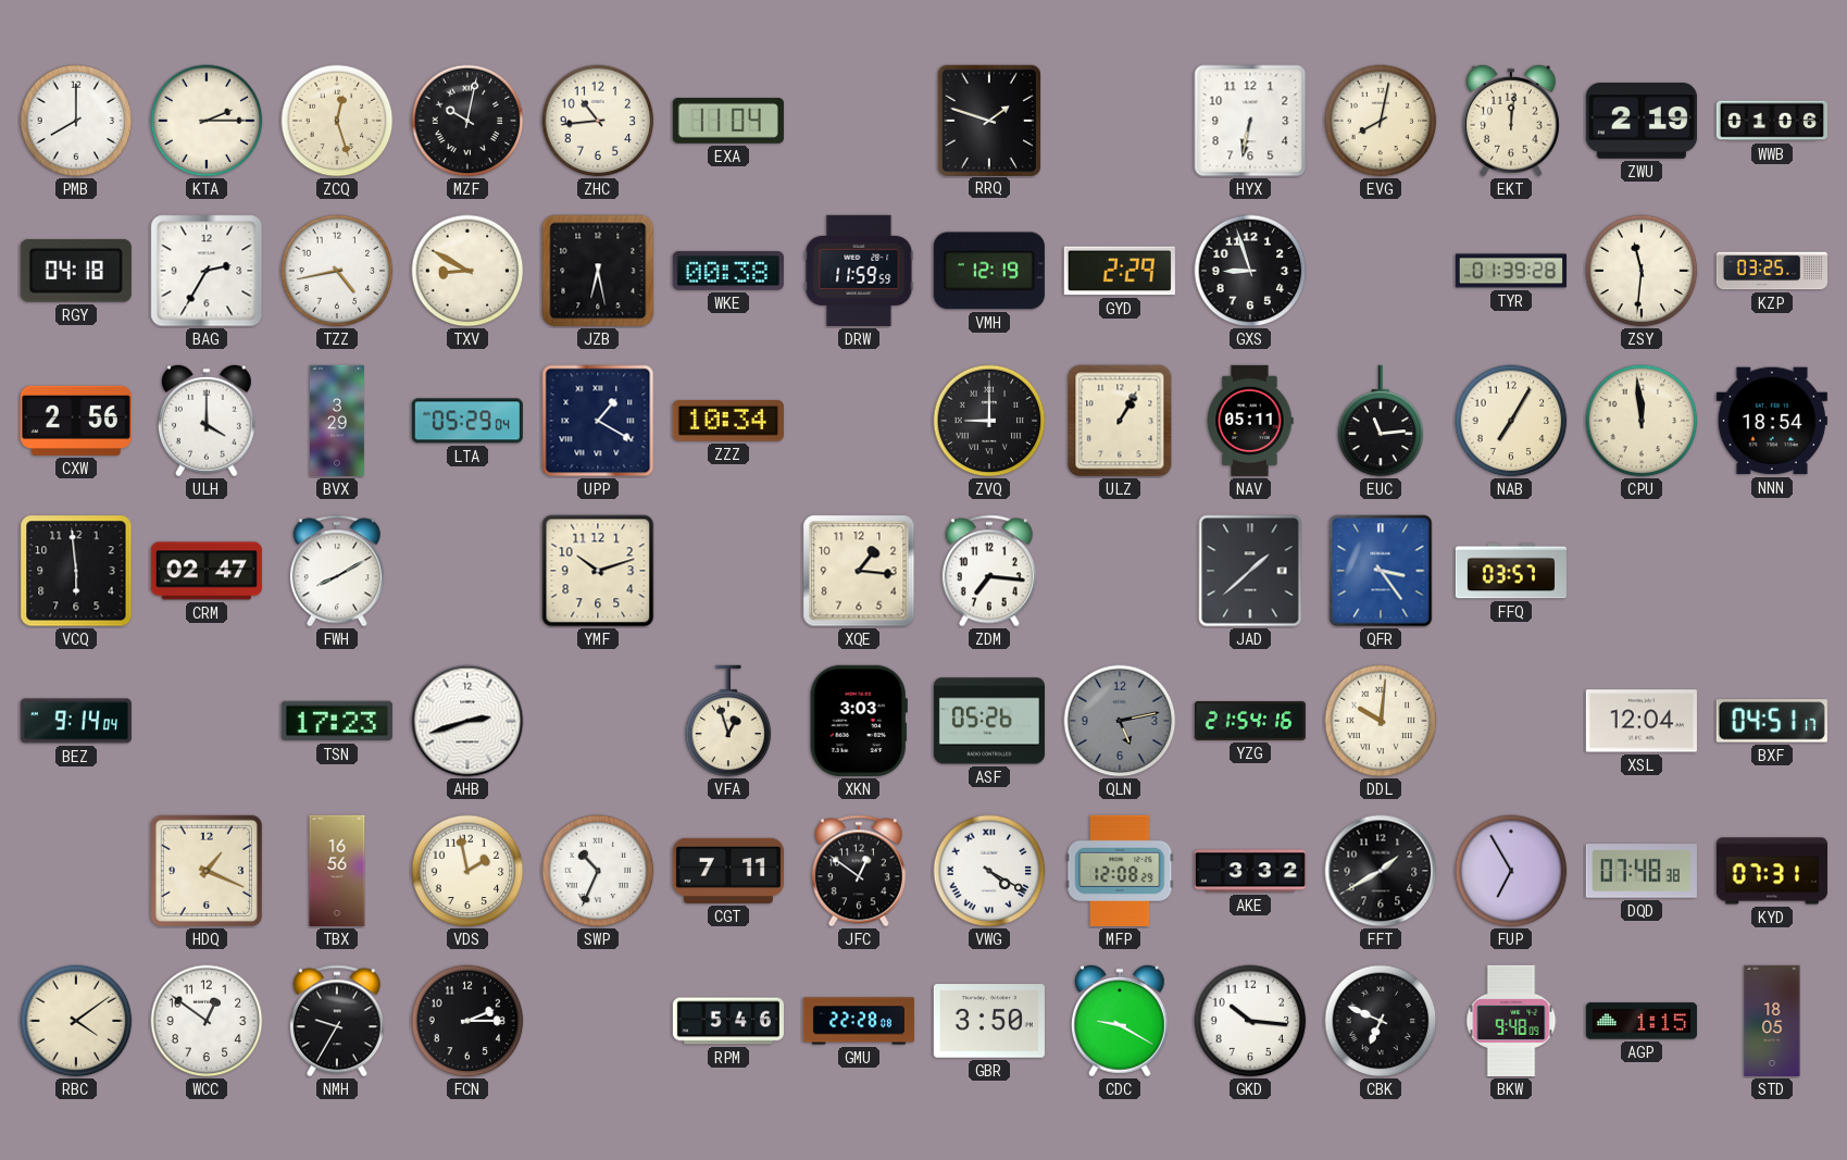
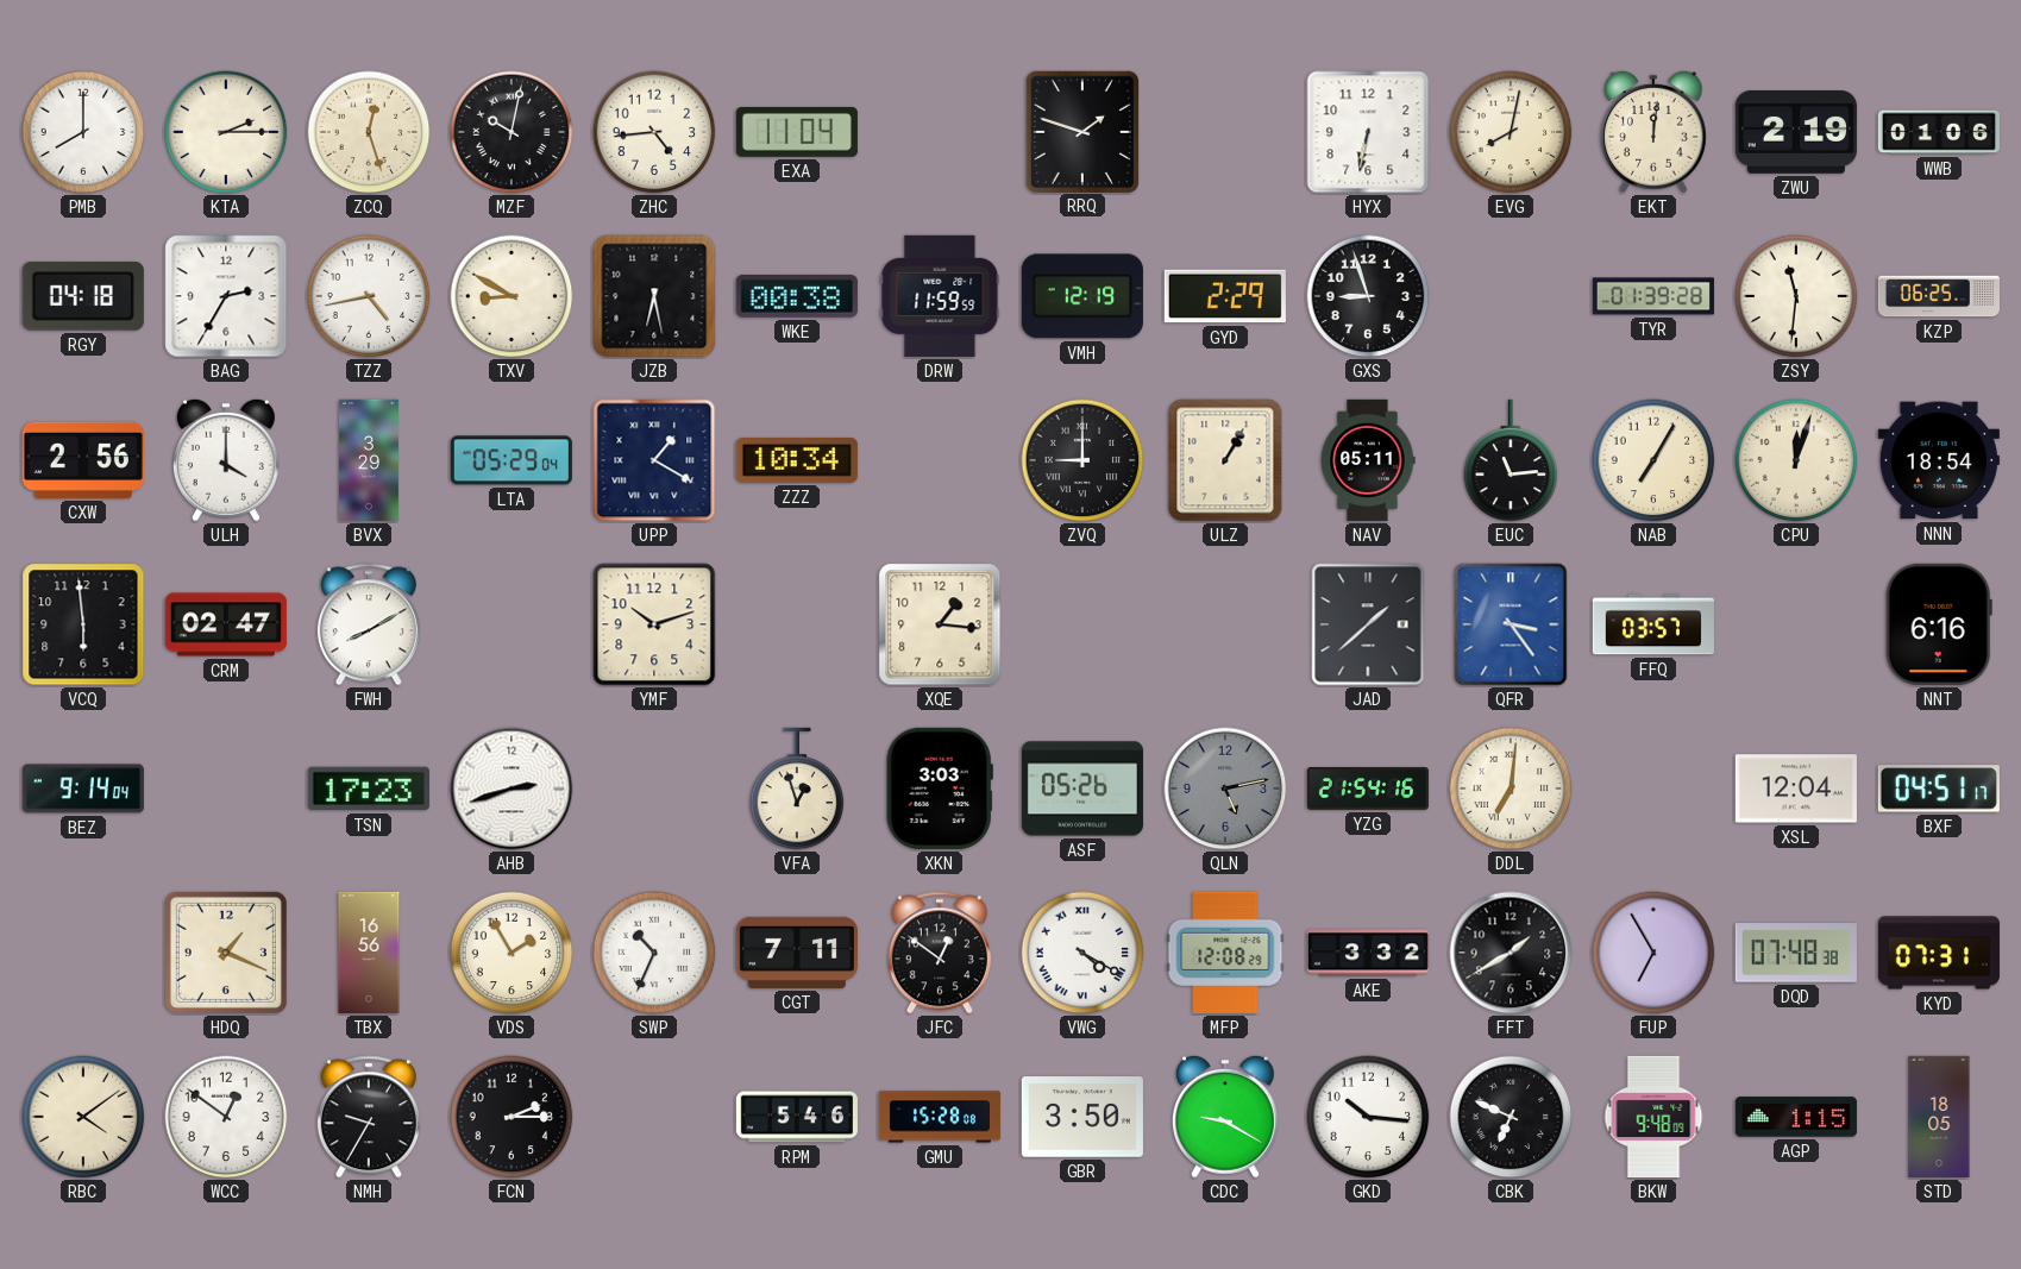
ZHC: 10:44 -> 4:44
KZP: 03:25 -> 06:25
CPU: 11:59 -> 12:03
ZDM: 7:16 -> none
NNT: none -> 6:16
DDL: 10:01 -> 7:01
VDS: 1:58 -> 1:55
GMU: 22:28 -> 15:28
